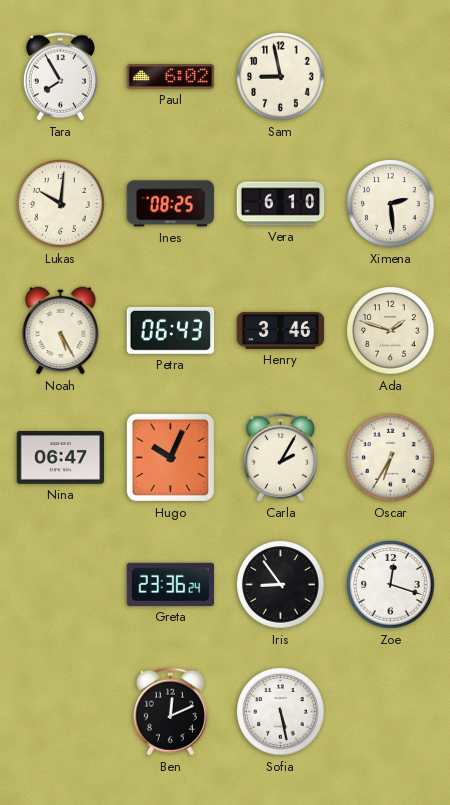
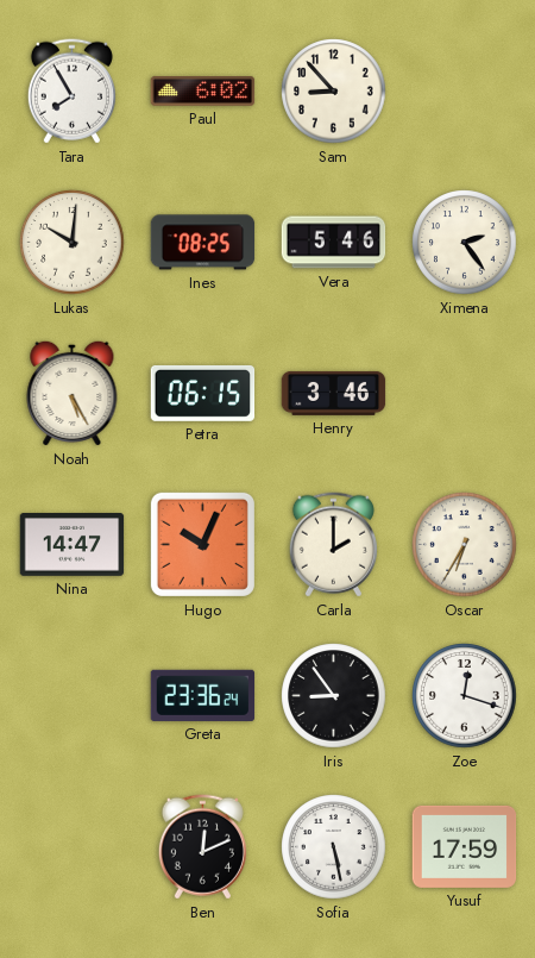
Sam: 8:58 -> 8:53
Vera: 6:10 -> 5:46
Ximena: 2:29 -> 2:24
Petra: 06:43 -> 06:15
Ada: 1:48 -> none
Nina: 06:47 -> 14:47
Carla: 2:05 -> 2:00
Yusuf: none -> 17:59
